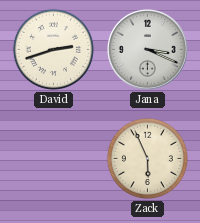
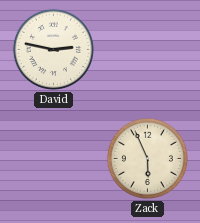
David: 2:42 -> 2:47
Jana: 3:19 -> none
